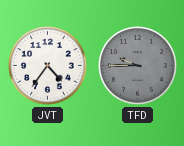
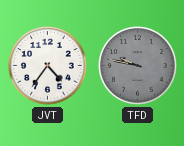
TFD: 9:45 -> 9:47
